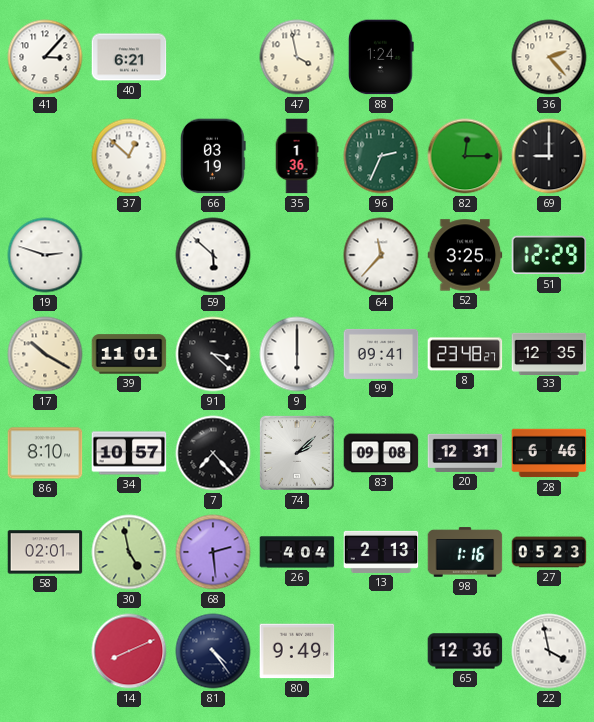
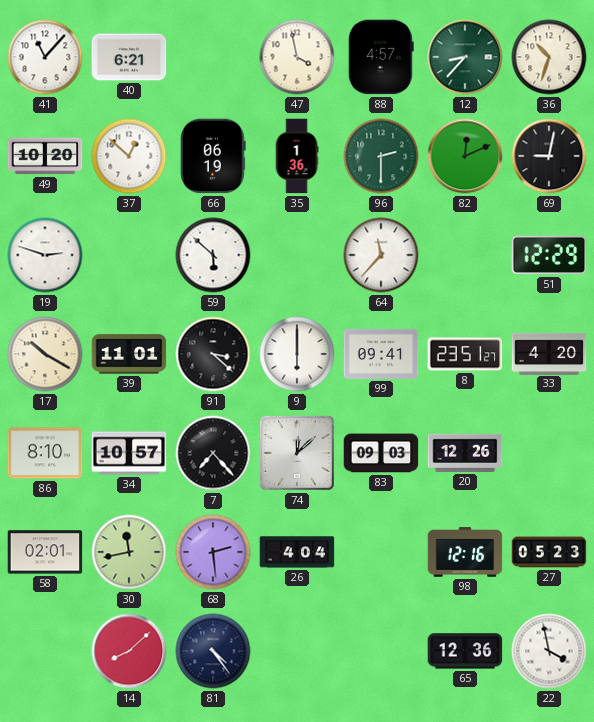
41: 3:07 -> 11:07
88: 1:24 -> 4:57
12: none -> 8:37
36: 2:23 -> 10:33
49: none -> 10:20
66: 03:19 -> 06:19
96: 2:34 -> 2:30
82: 12:15 -> 12:11
69: 9:00 -> 9:02
52: 3:25 -> none
8: 23:48 -> 23:51
33: 12:35 -> 4:20
74: 2:08 -> 12:08
83: 09:08 -> 09:03
20: 12:31 -> 12:26
28: 6:46 -> none
30: 4:58 -> 11:43
13: 2:13 -> none
98: 1:16 -> 12:16
14: 8:11 -> 8:08
80: 9:49 -> none
